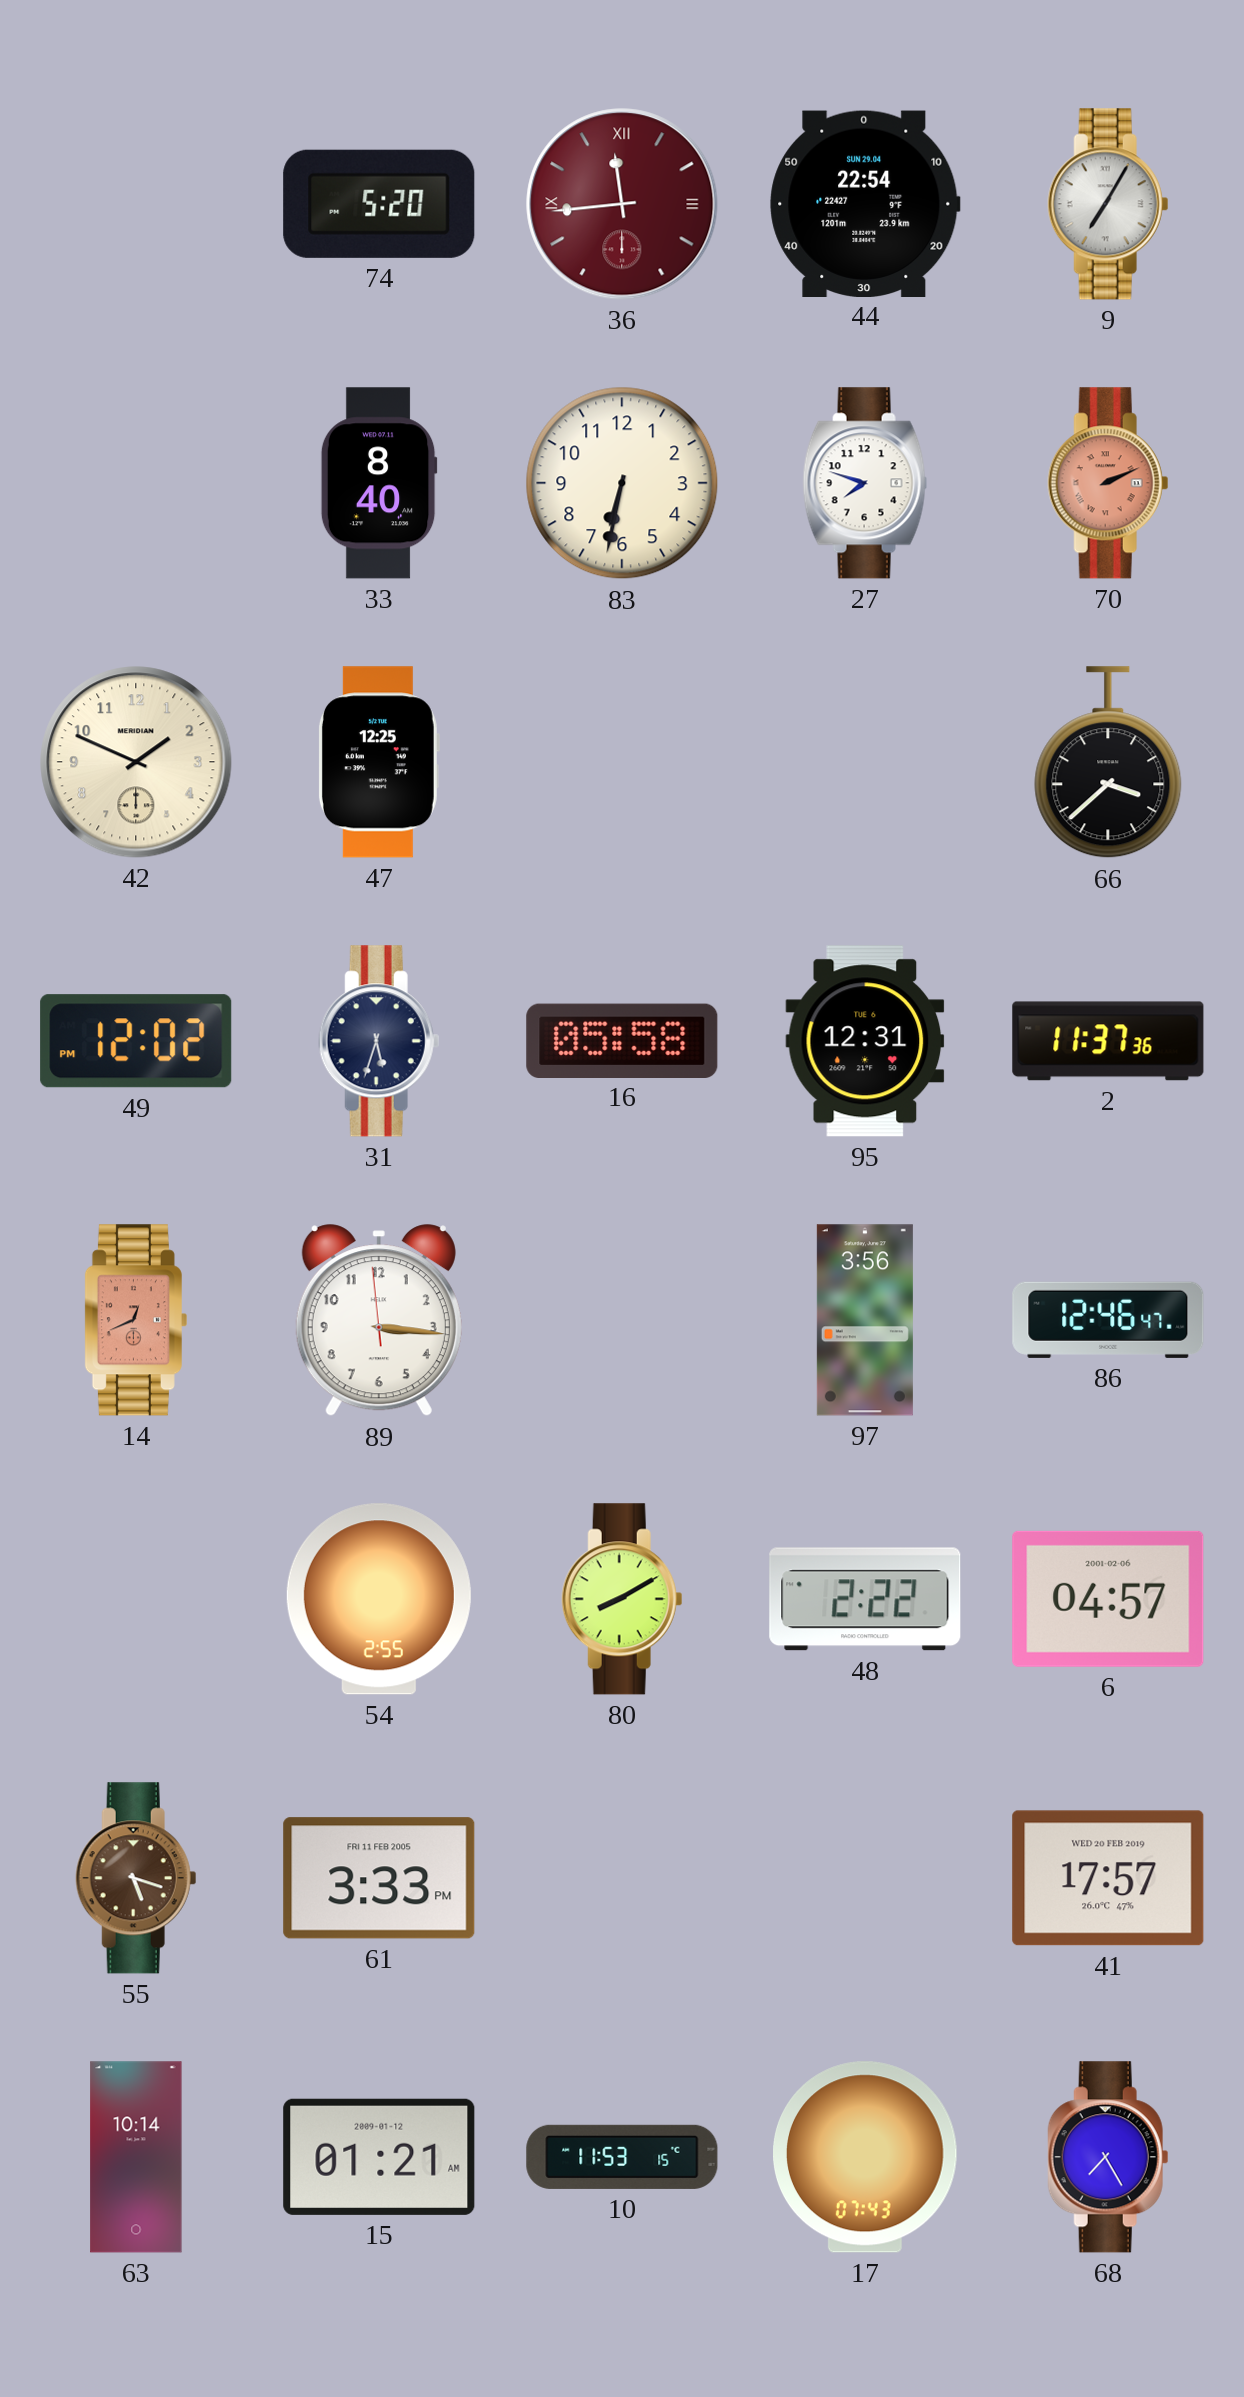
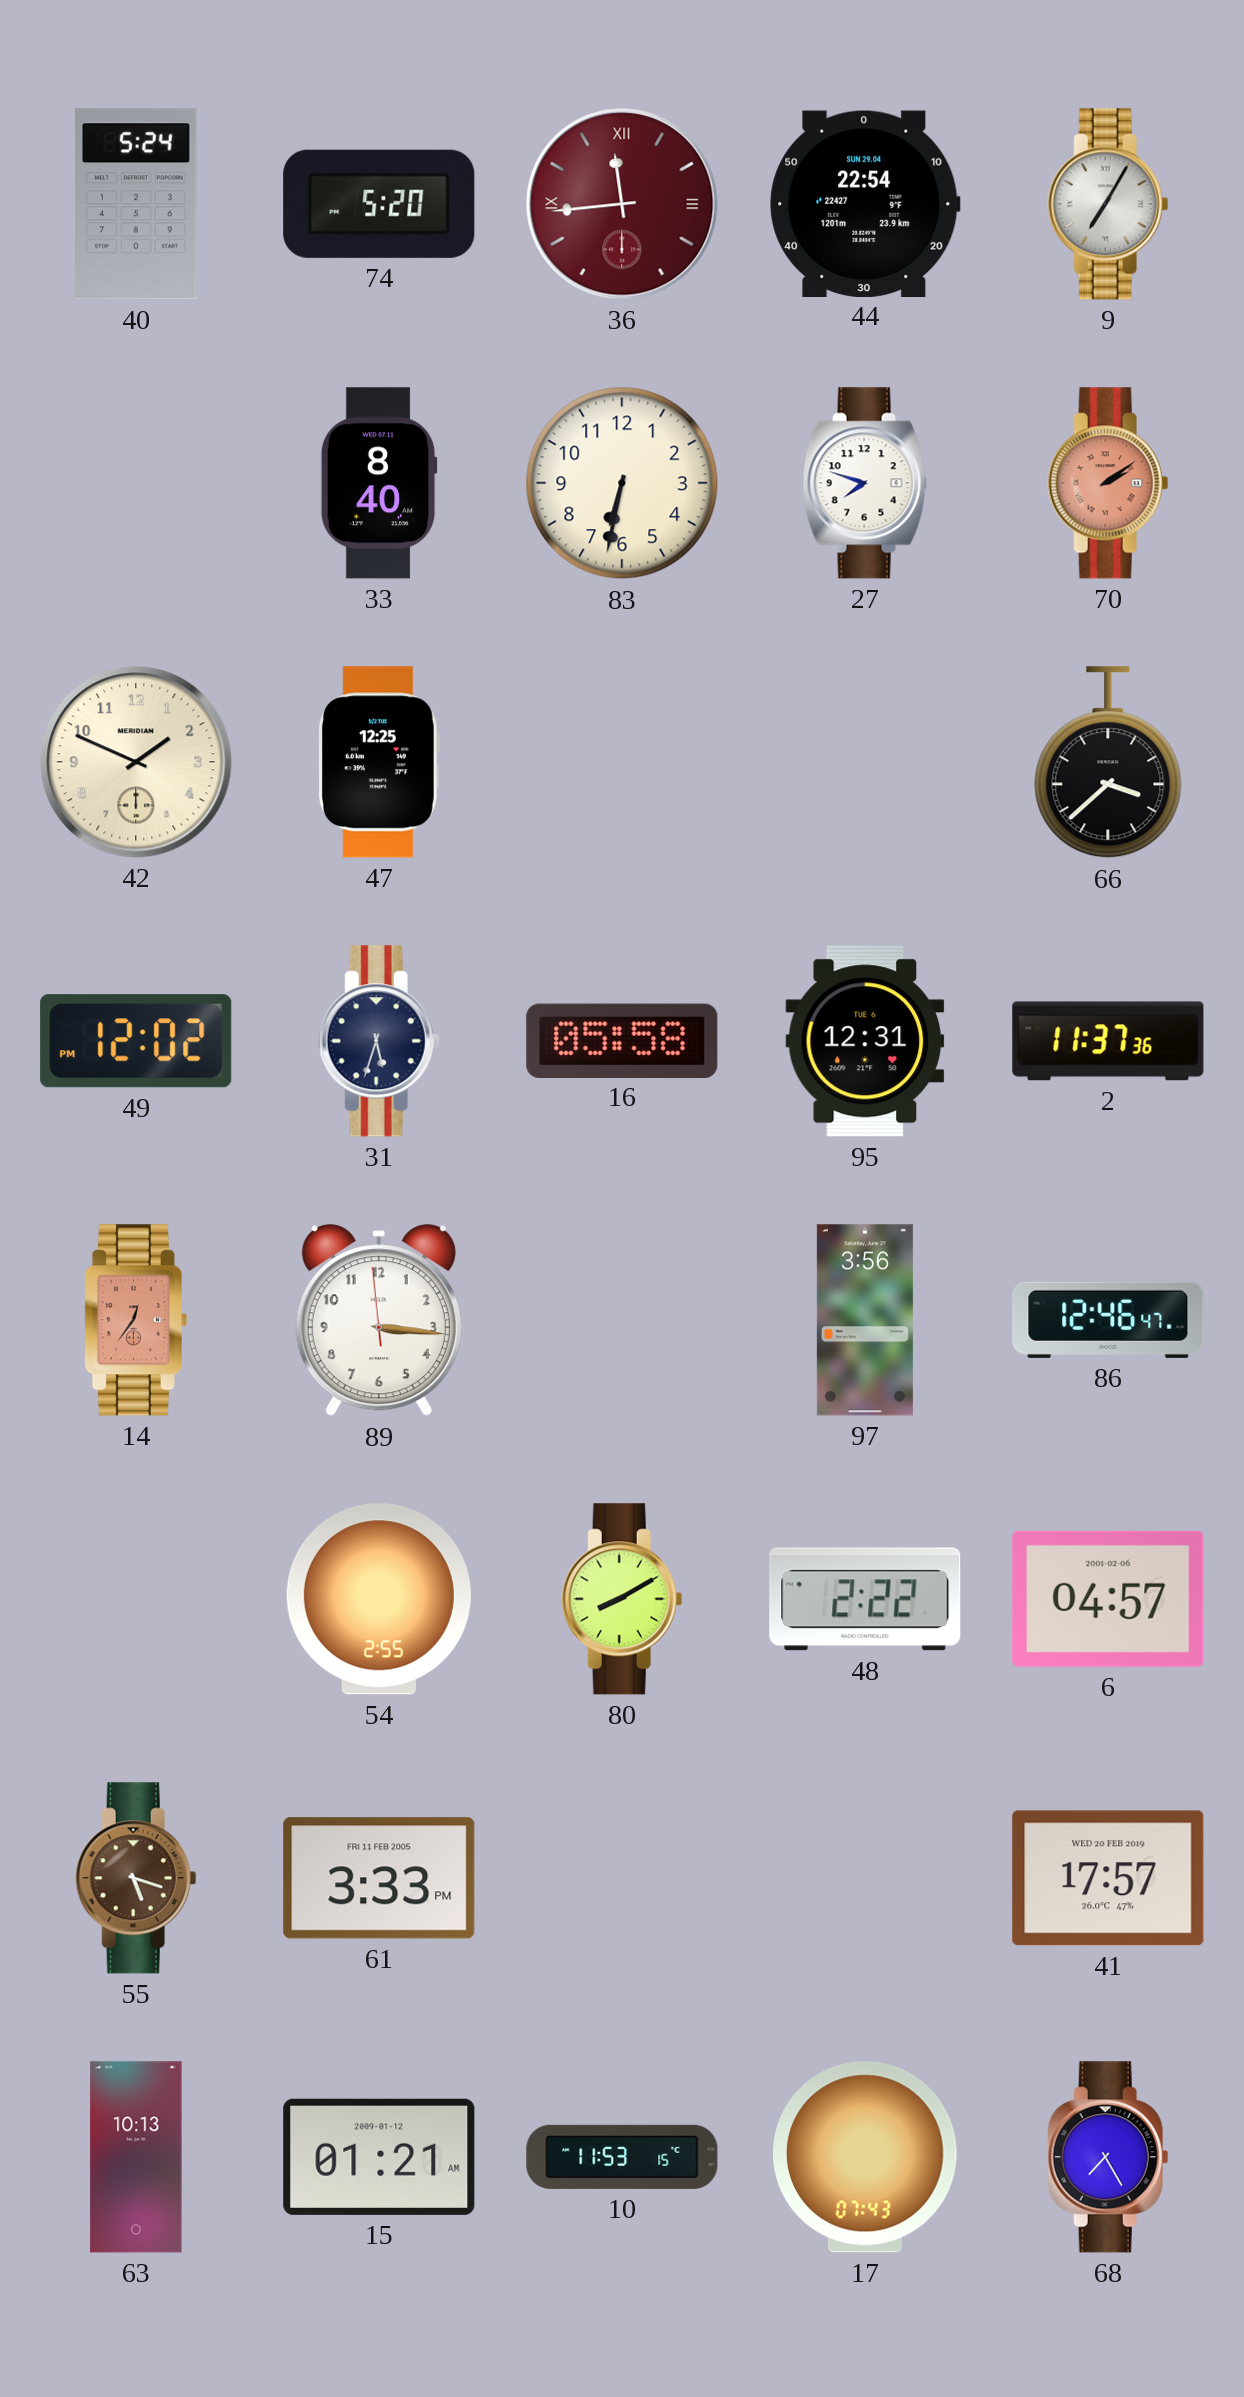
40: none -> 5:24
70: 2:11 -> 2:09
14: 12:41 -> 12:36
63: 10:14 -> 10:13
